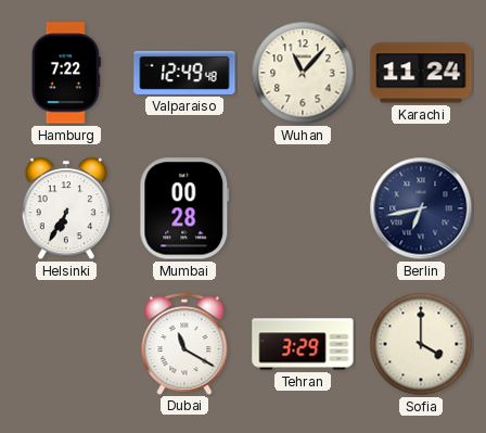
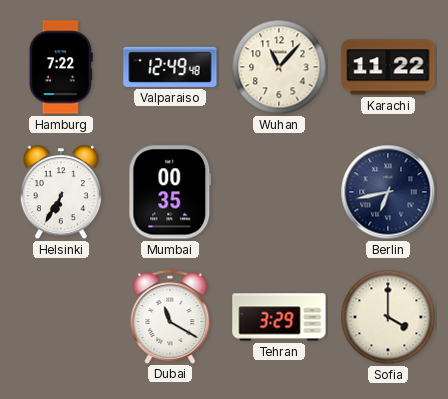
Karachi: 11:24 -> 11:22
Mumbai: 00:28 -> 00:35
